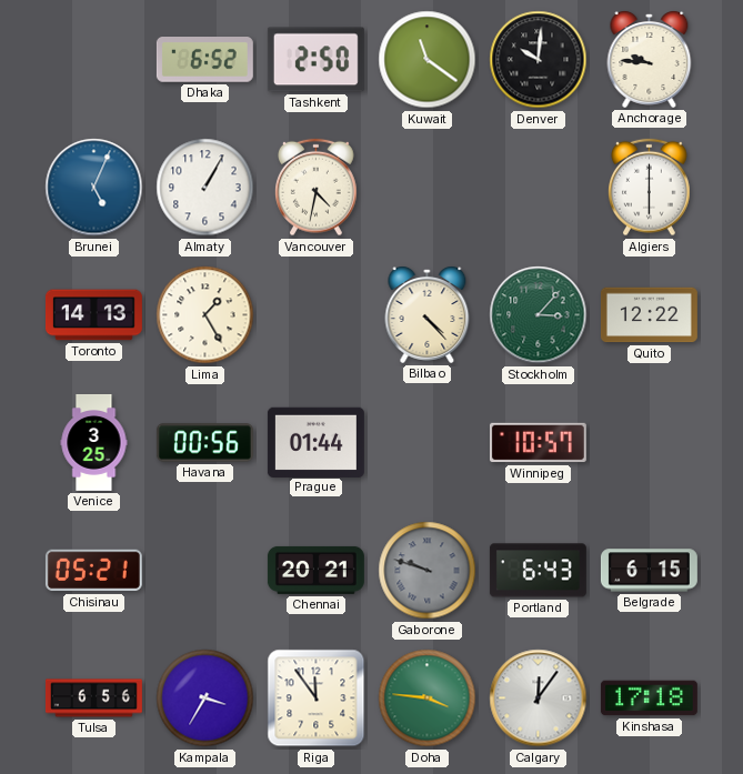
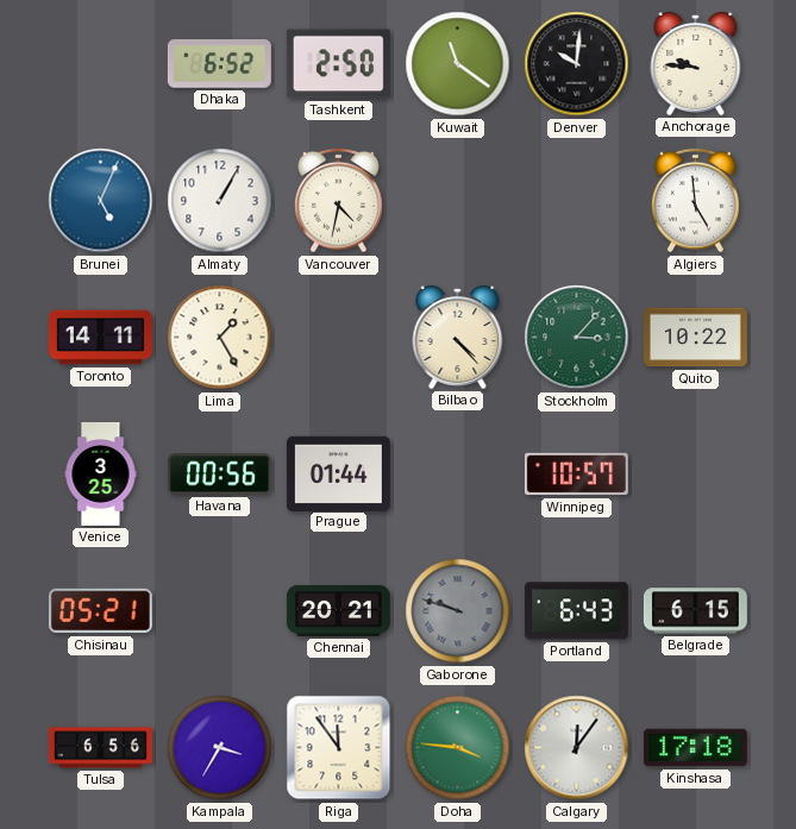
Algiers: 6:00 -> 4:59
Toronto: 14:13 -> 14:11
Quito: 12:22 -> 10:22
